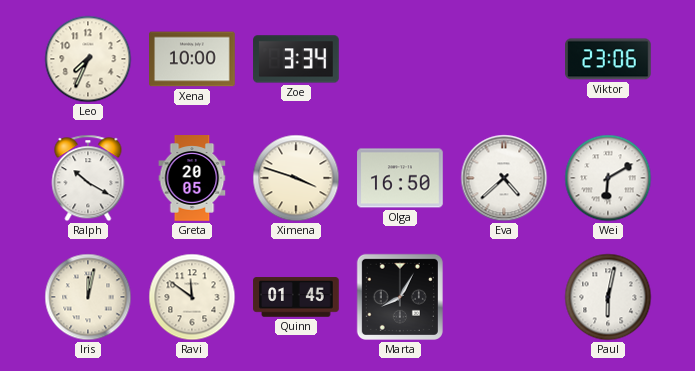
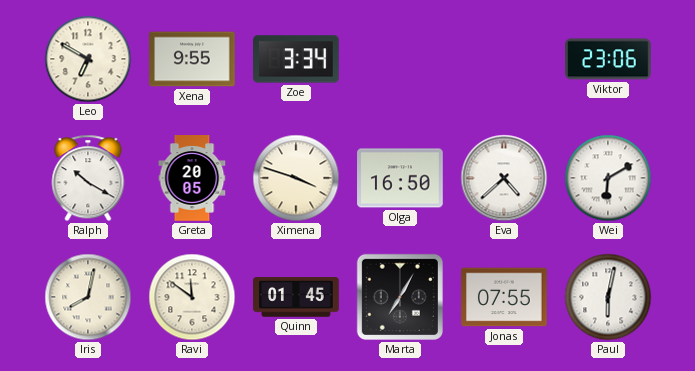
Leo: 7:34 -> 6:50
Xena: 10:00 -> 9:55
Iris: 12:02 -> 8:02
Marta: 8:05 -> 7:05
Jonas: none -> 07:55
